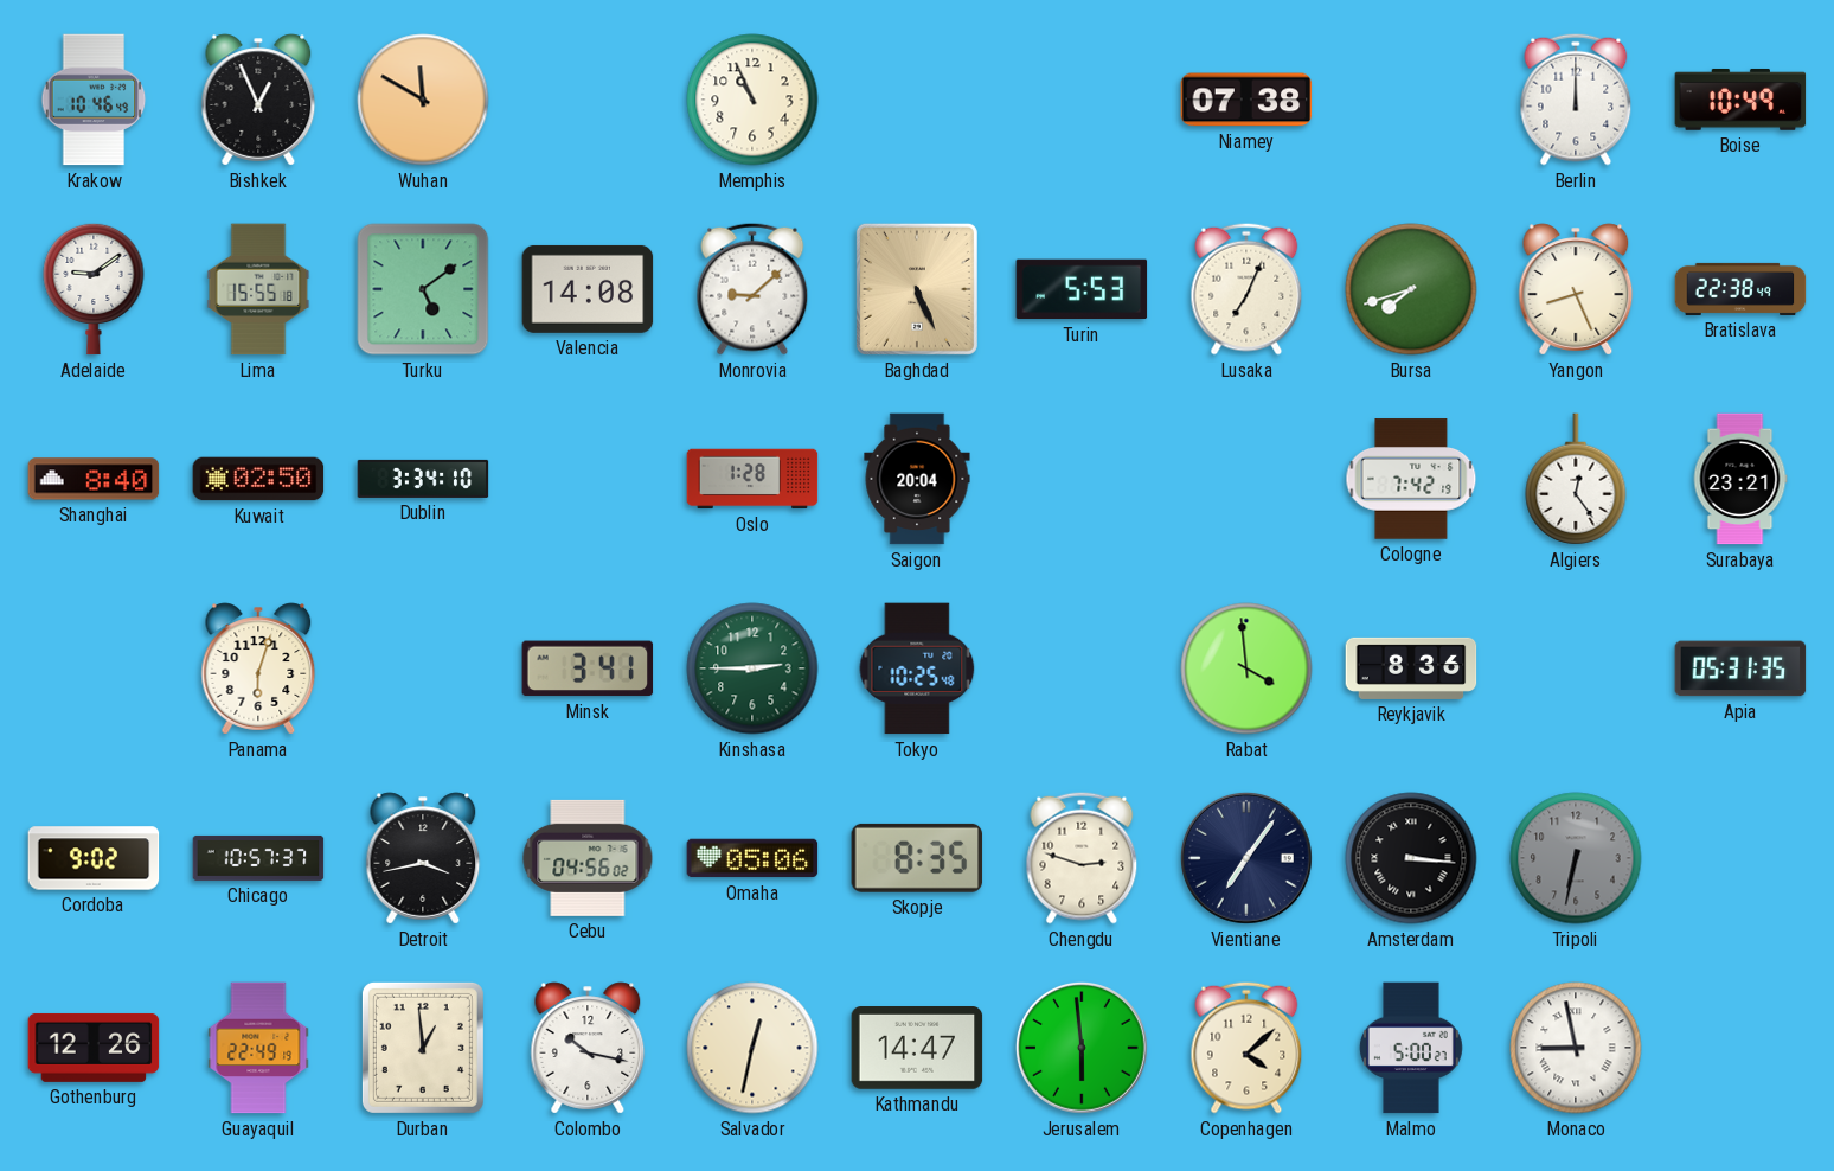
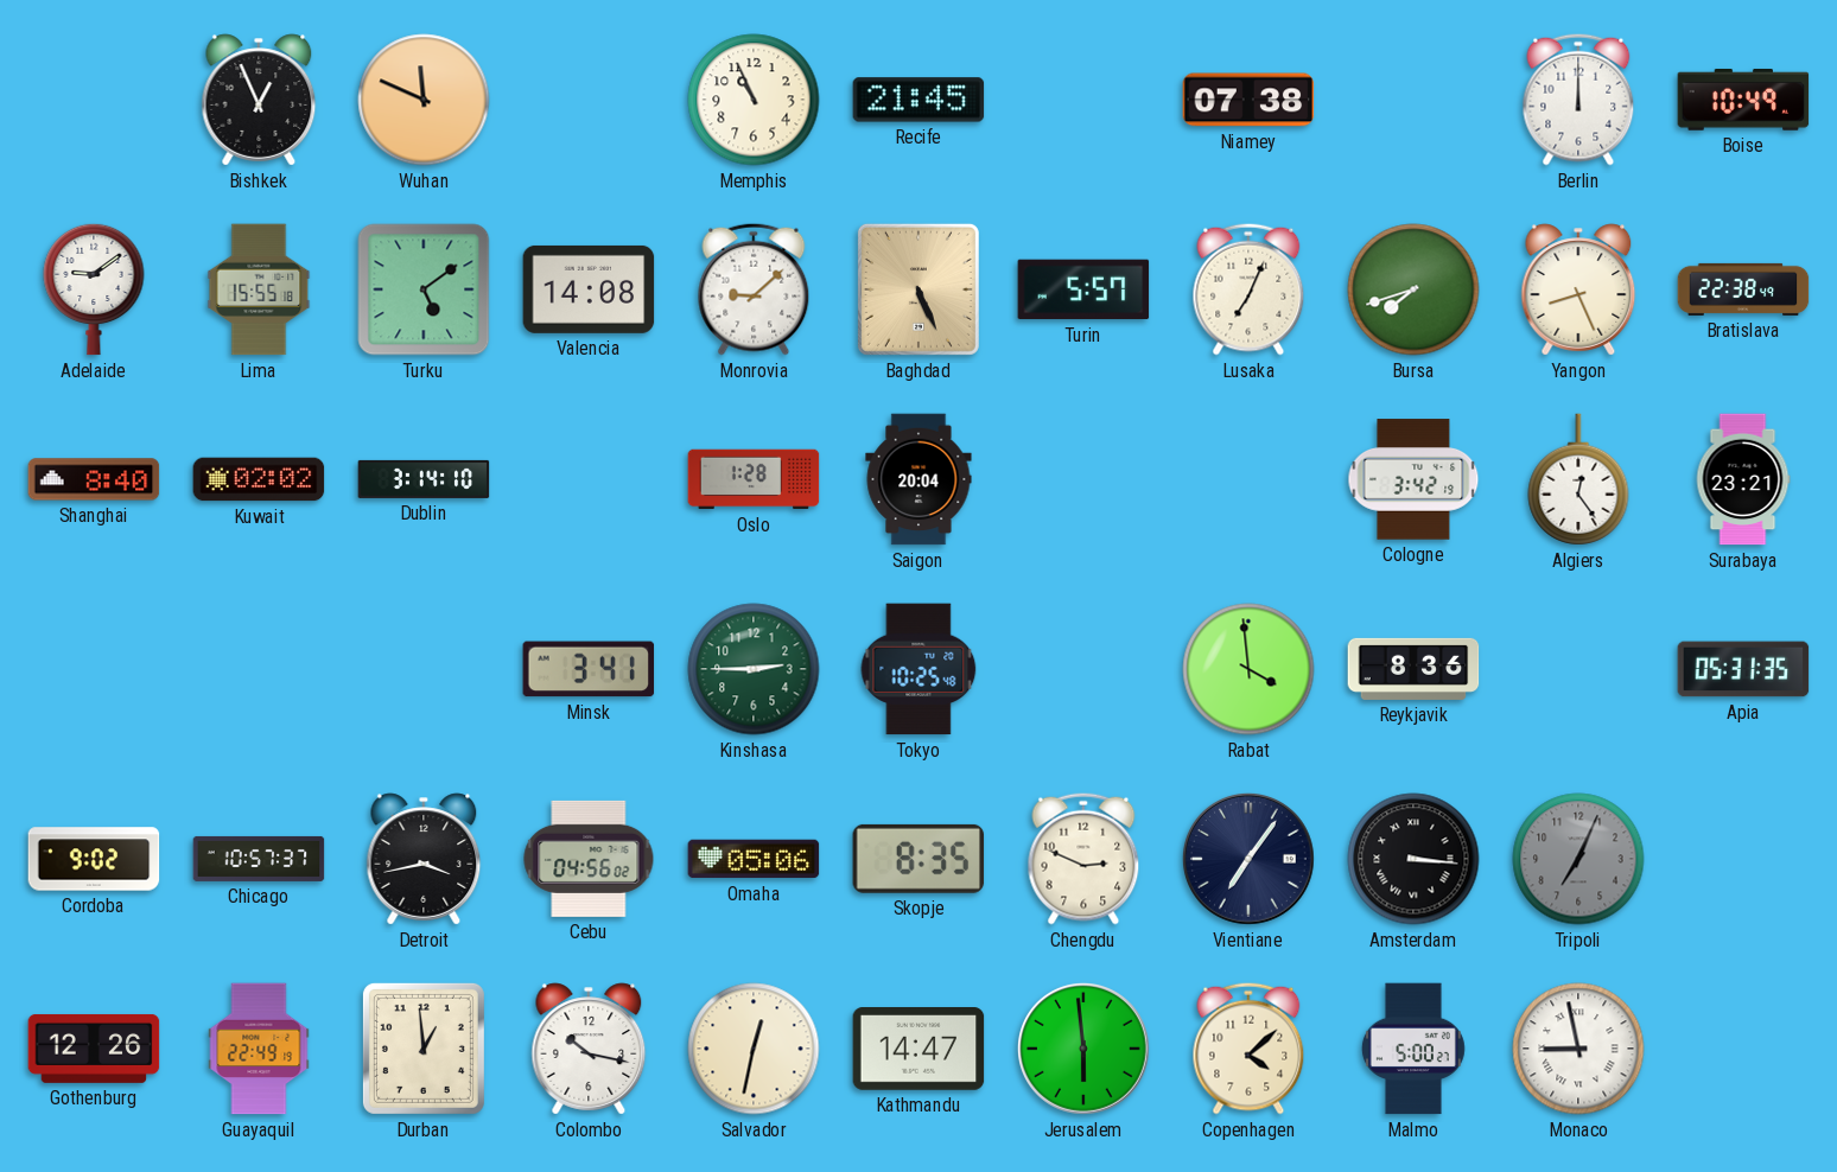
Krakow: 10:46 -> none
Wuhan: 11:50 -> 11:49
Recife: none -> 21:45
Turin: 5:53 -> 5:57
Kuwait: 02:50 -> 02:02
Dublin: 3:34 -> 3:14
Cologne: 7:42 -> 3:42
Panama: 6:03 -> none
Chengdu: 2:48 -> 2:49
Tripoli: 6:32 -> 7:04
